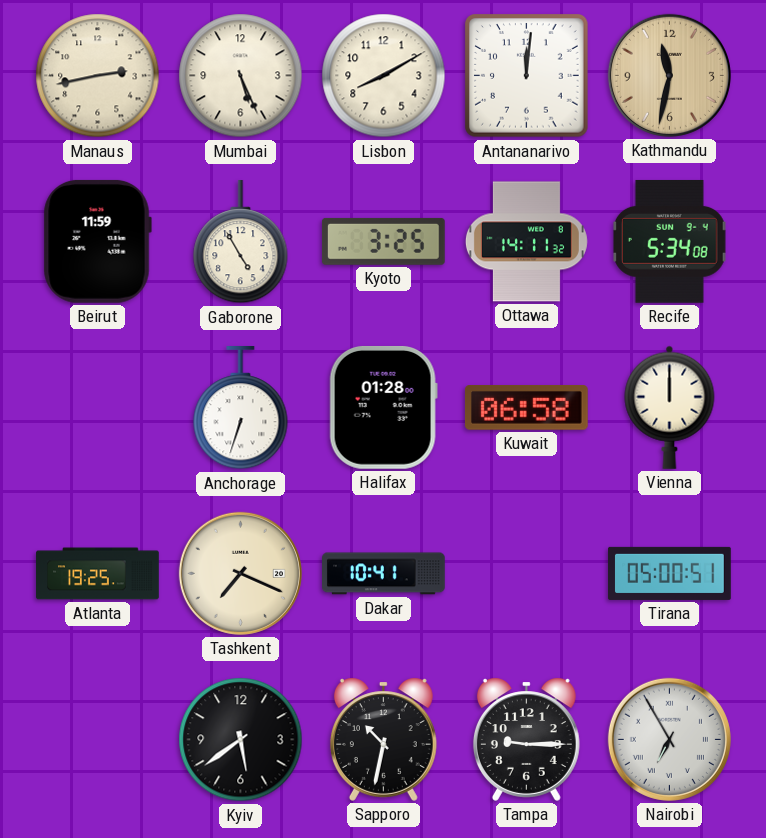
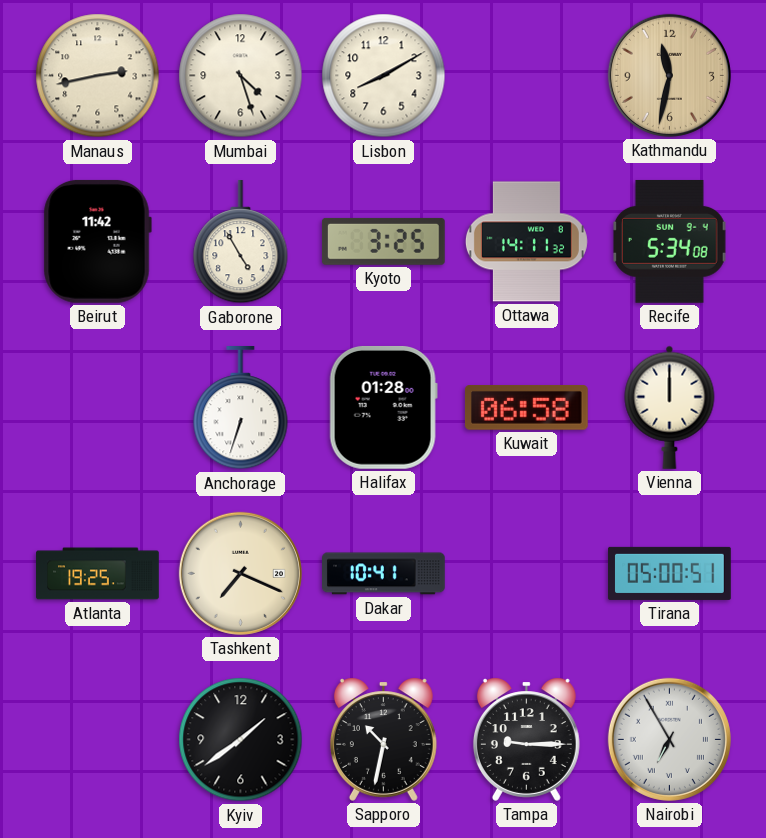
Mumbai: 5:26 -> 4:27
Antananarivo: 12:01 -> none
Beirut: 11:59 -> 11:42
Kyiv: 5:39 -> 1:39
